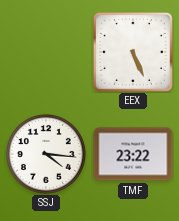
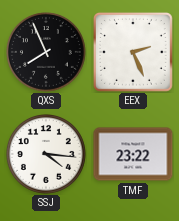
QXS: none -> 7:56
EEX: 5:26 -> 2:26
